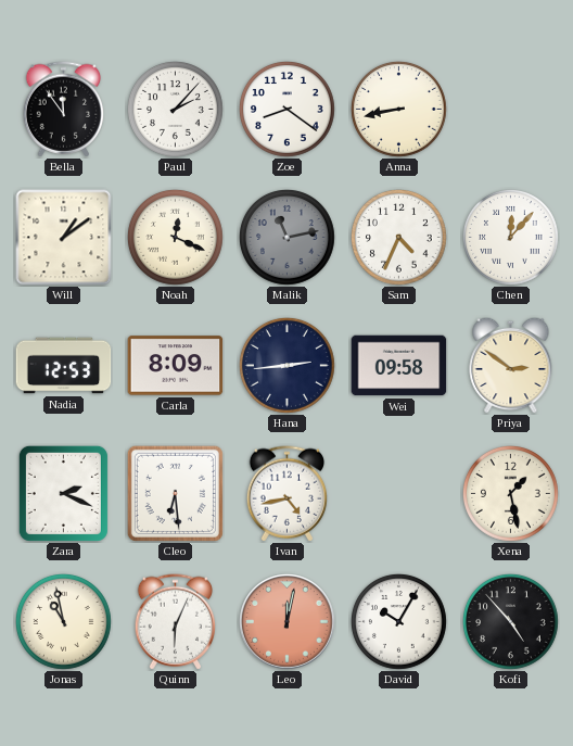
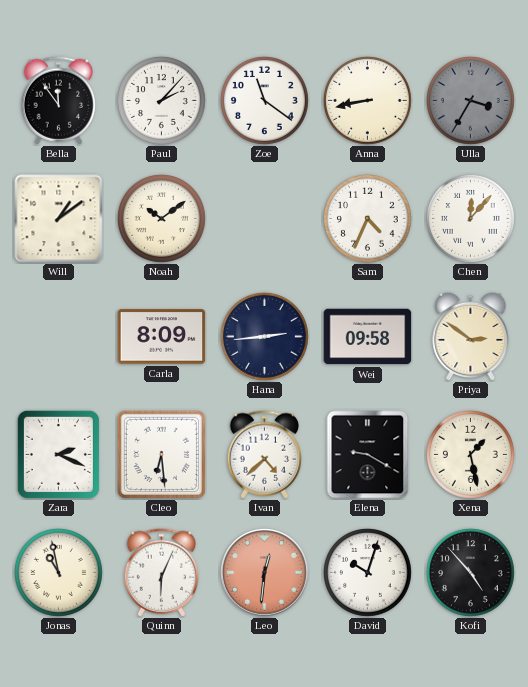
Zoe: 8:21 -> 11:21
Ulla: none -> 3:35
Noah: 12:19 -> 10:09
Malik: 11:13 -> none
Nadia: 12:53 -> none
Ivan: 4:43 -> 4:38
Elena: none -> 9:20
Leo: 12:02 -> 12:31
David: 10:05 -> 10:03
